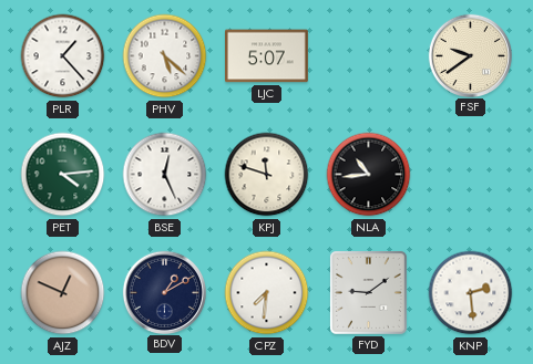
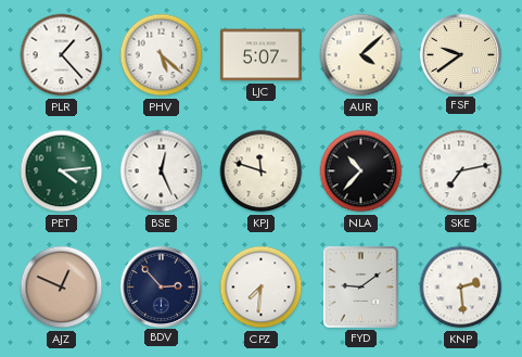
AUR: none -> 4:08
NLA: 10:44 -> 10:37
SKE: none -> 7:13
BDV: 1:10 -> 2:53
